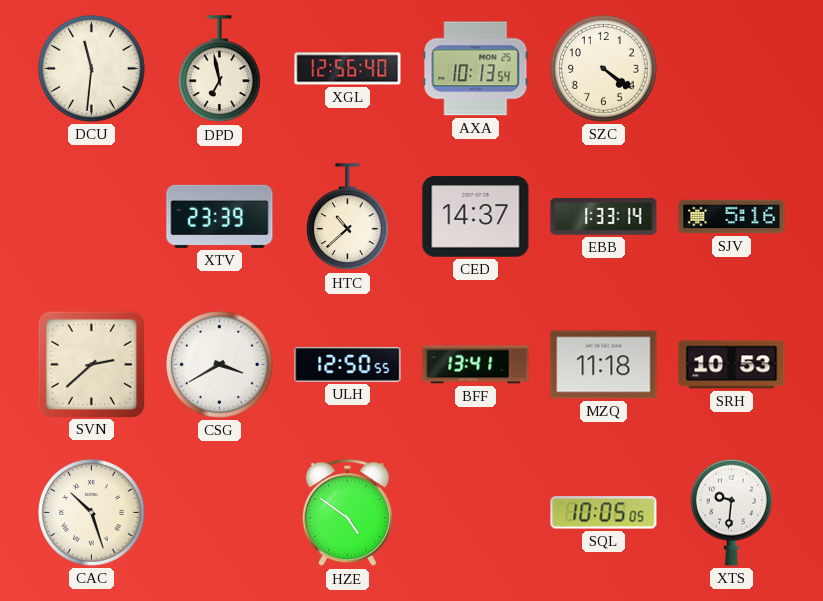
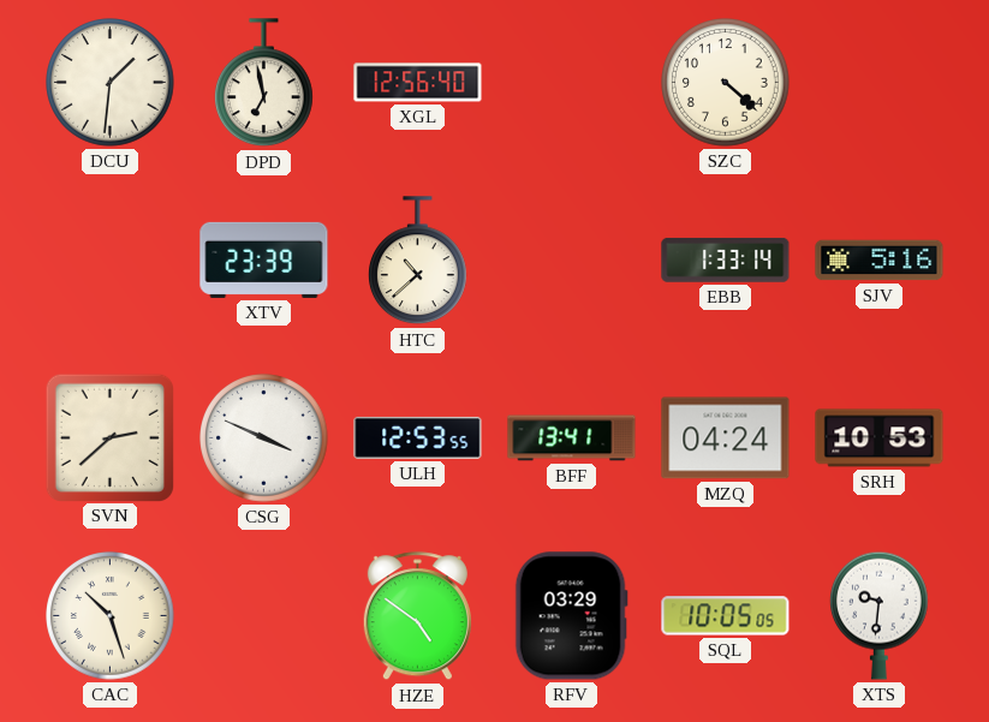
DCU: 11:31 -> 1:31
AXA: 10:13 -> none
SZC: 4:21 -> 4:22
CED: 14:37 -> none
CSG: 3:40 -> 3:49
ULH: 12:50 -> 12:53
MZQ: 11:18 -> 04:24
RFV: none -> 03:29
